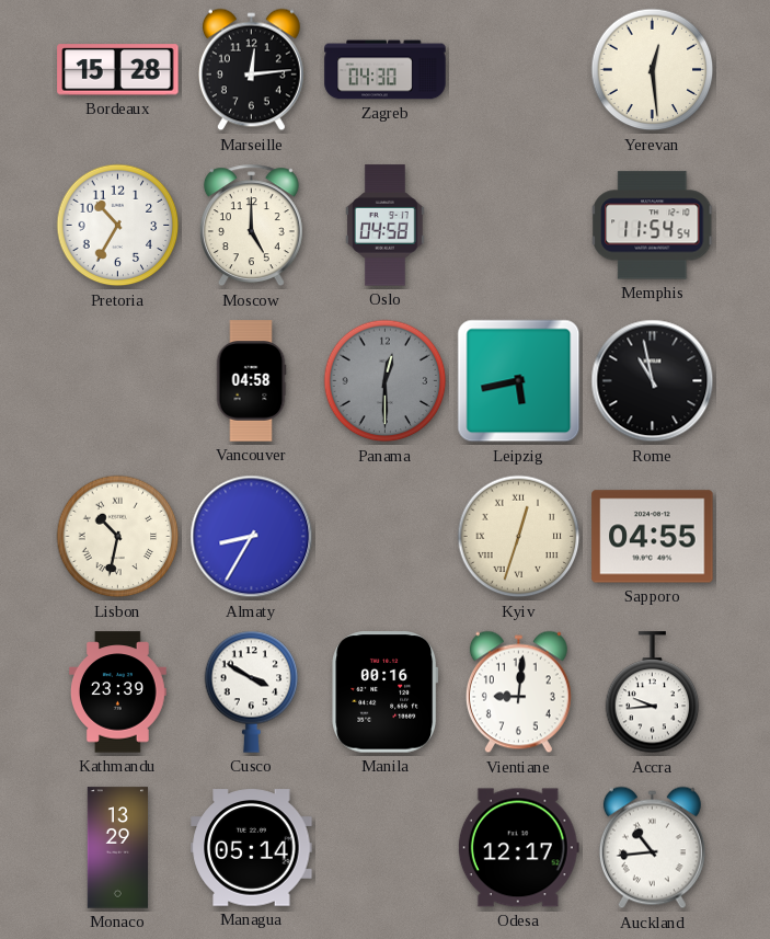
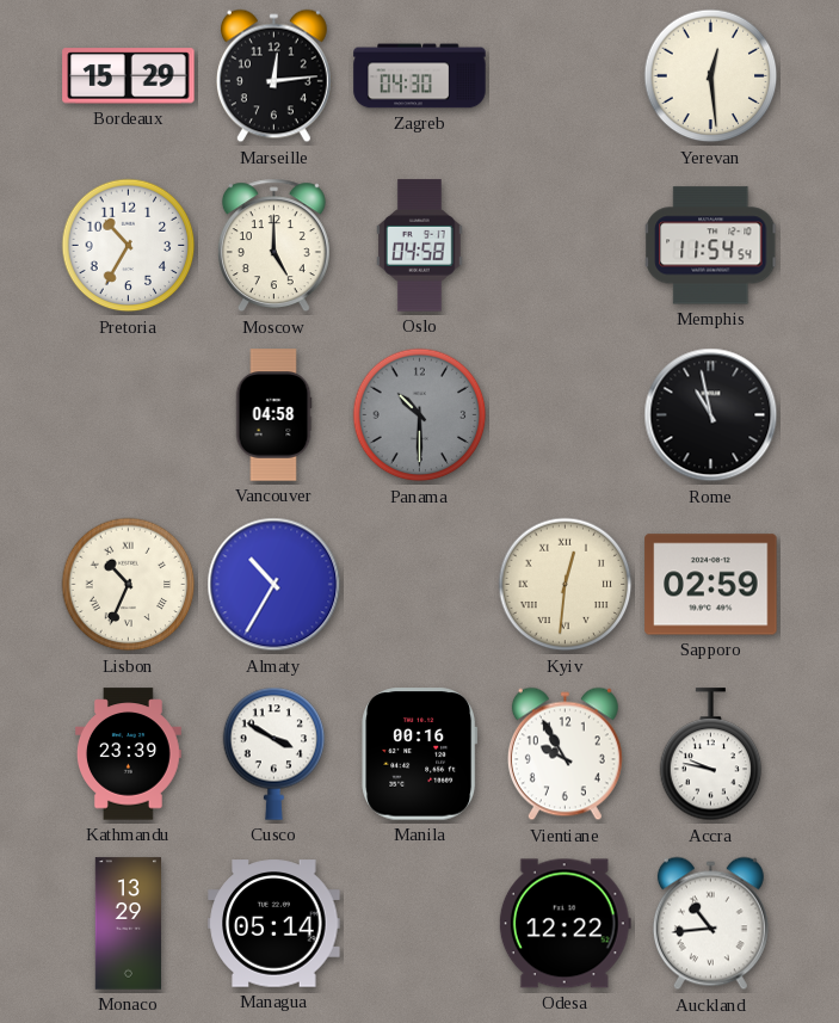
Bordeaux: 15:28 -> 15:29
Panama: 12:30 -> 10:30
Leipzig: 5:43 -> none
Lisbon: 10:32 -> 10:34
Almaty: 8:35 -> 10:35
Kyiv: 12:33 -> 12:31
Sapporo: 04:55 -> 02:59
Vientiane: 9:01 -> 9:55
Accra: 9:44 -> 9:47
Odesa: 12:17 -> 12:22
